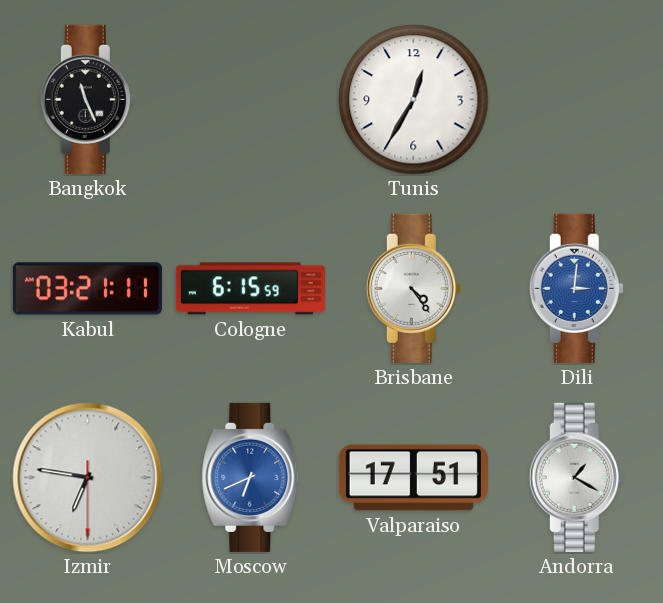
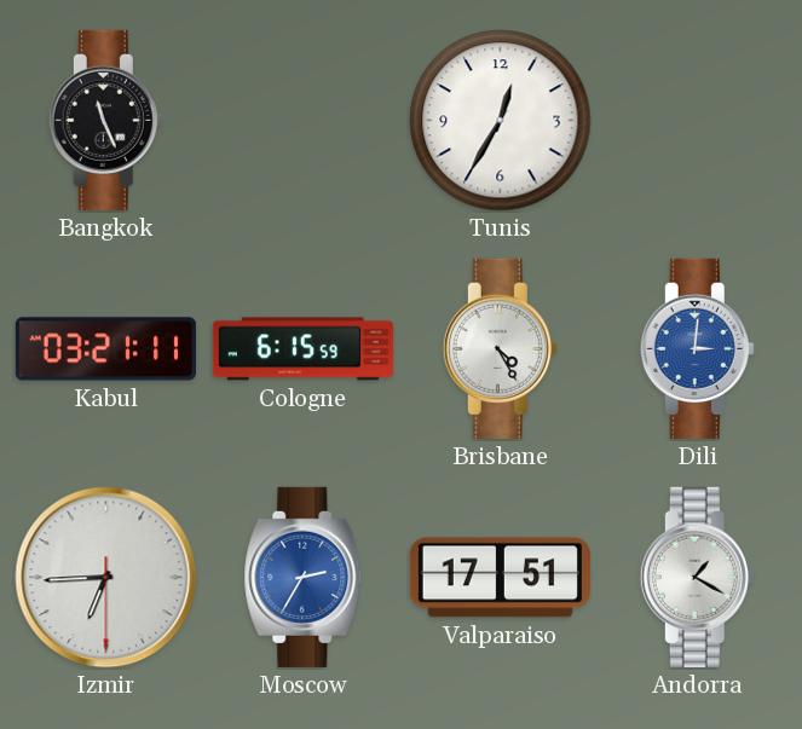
Brisbane: 4:24 -> 4:25
Izmir: 6:46 -> 6:44
Moscow: 6:41 -> 2:35
